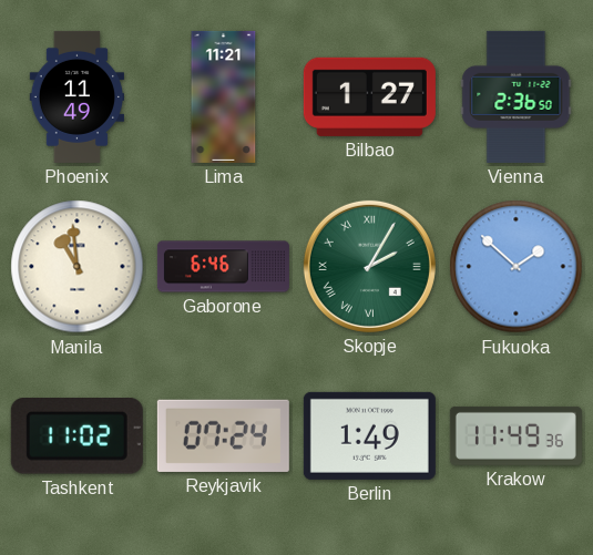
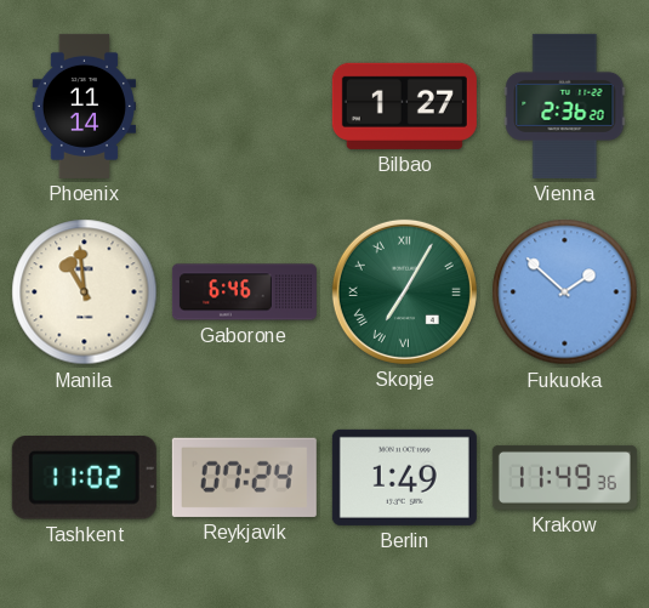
Phoenix: 11:49 -> 11:14
Lima: 11:21 -> none
Vienna: 2:36:50 -> 2:36:20
Skopje: 2:05 -> 7:05
